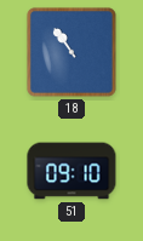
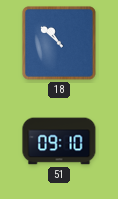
18: 10:54 -> 10:52
